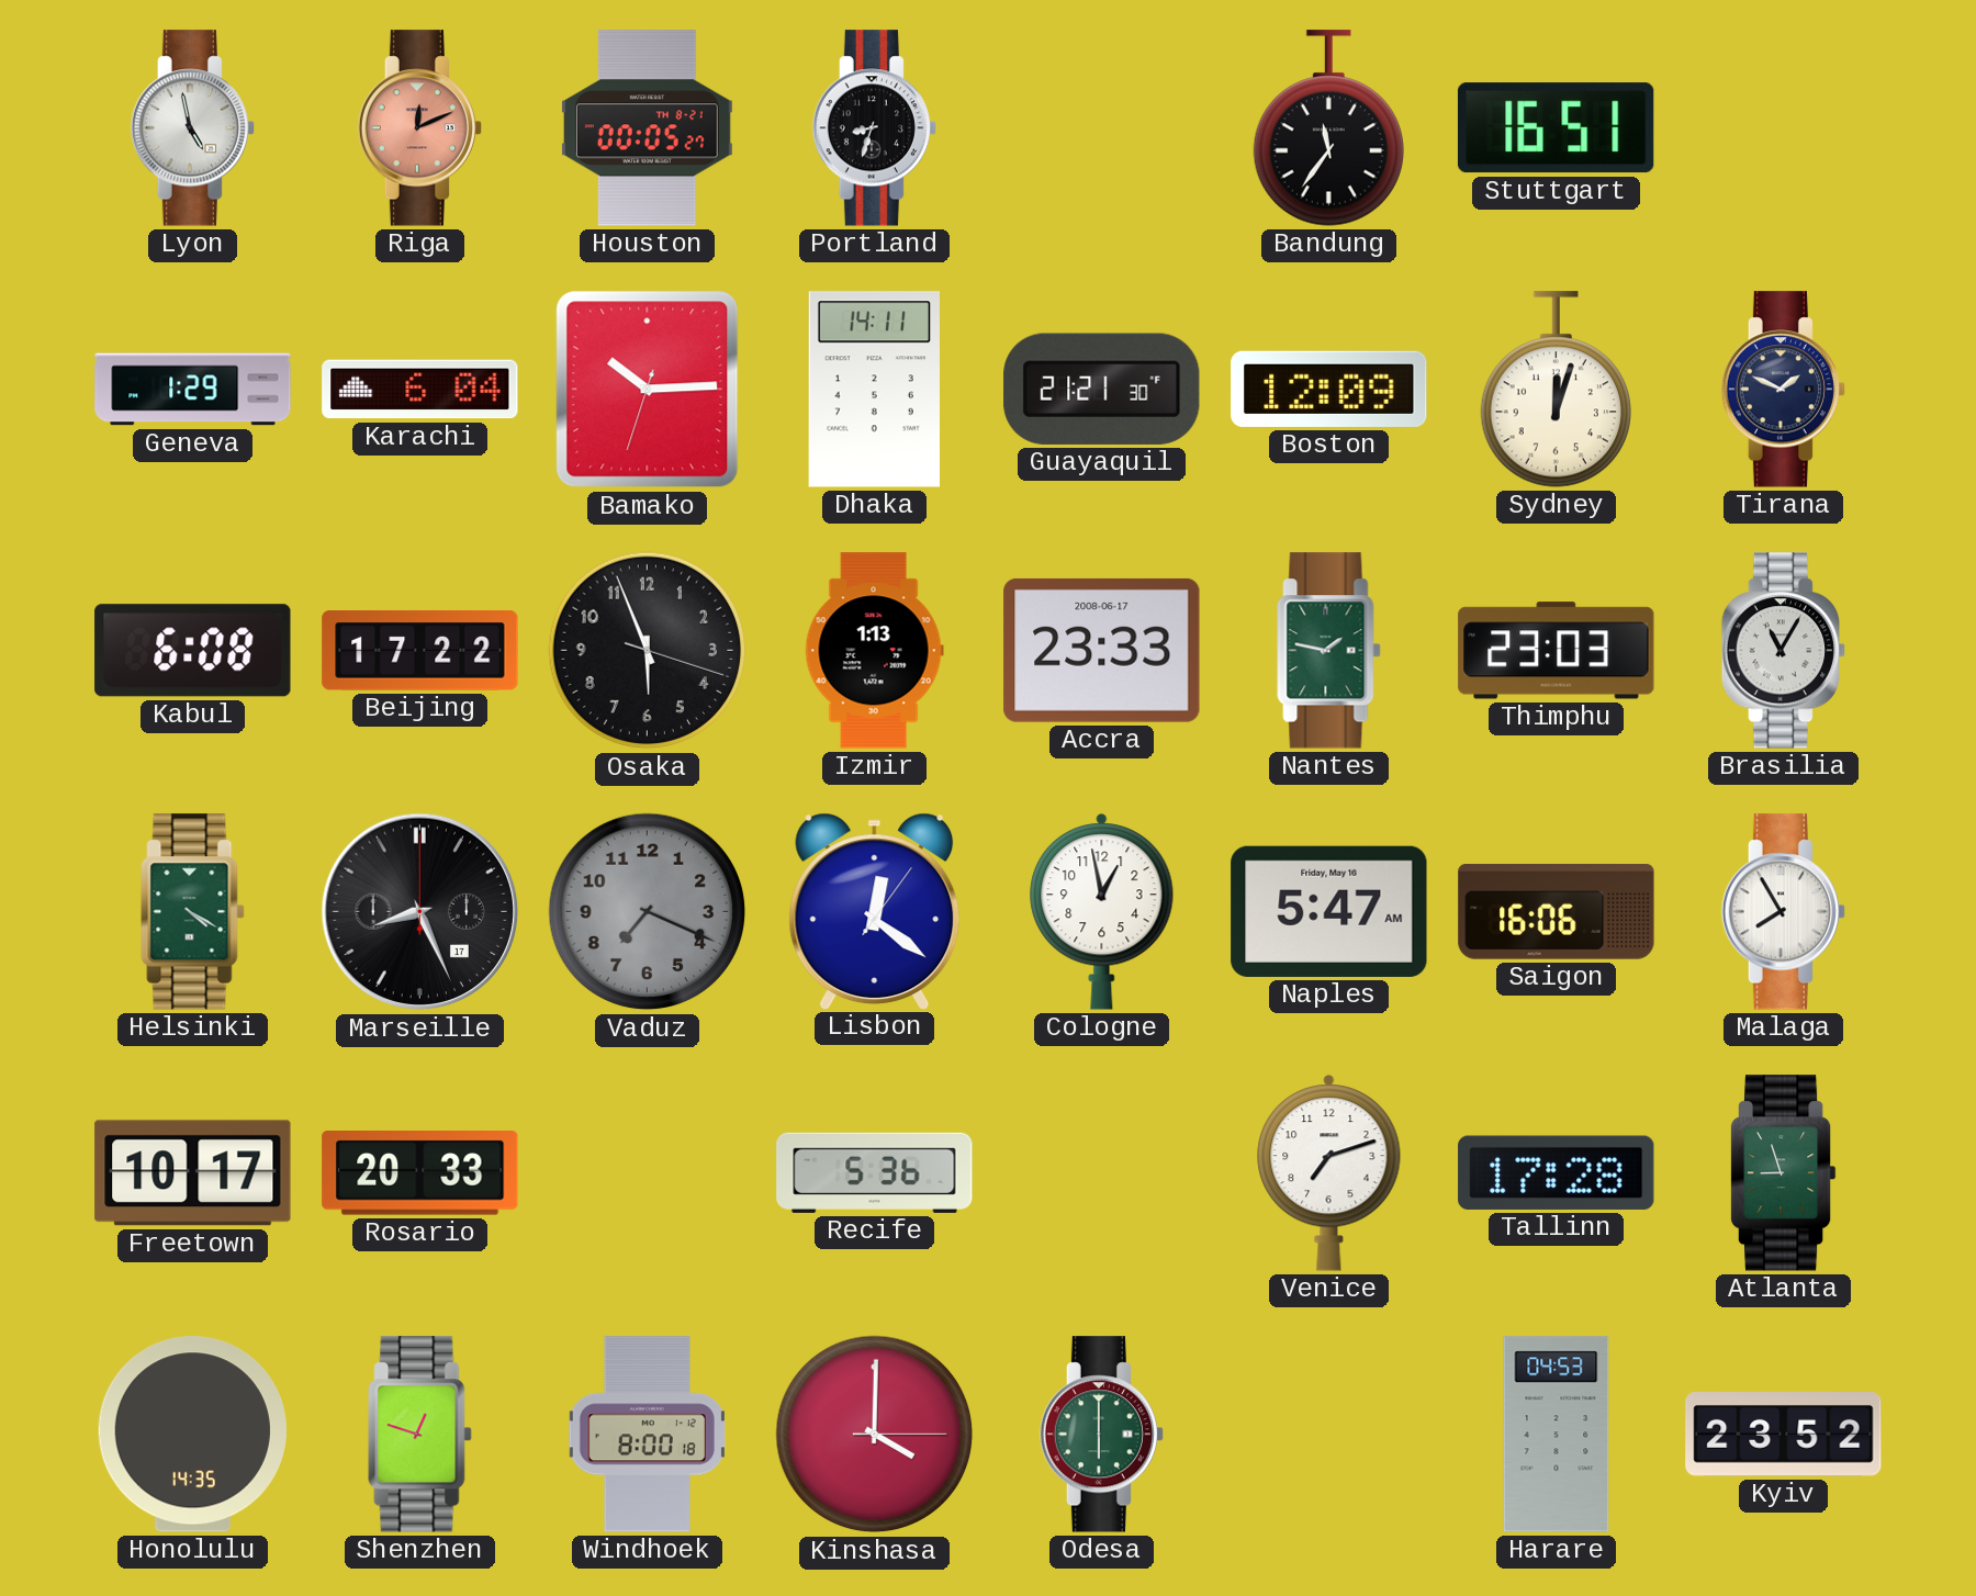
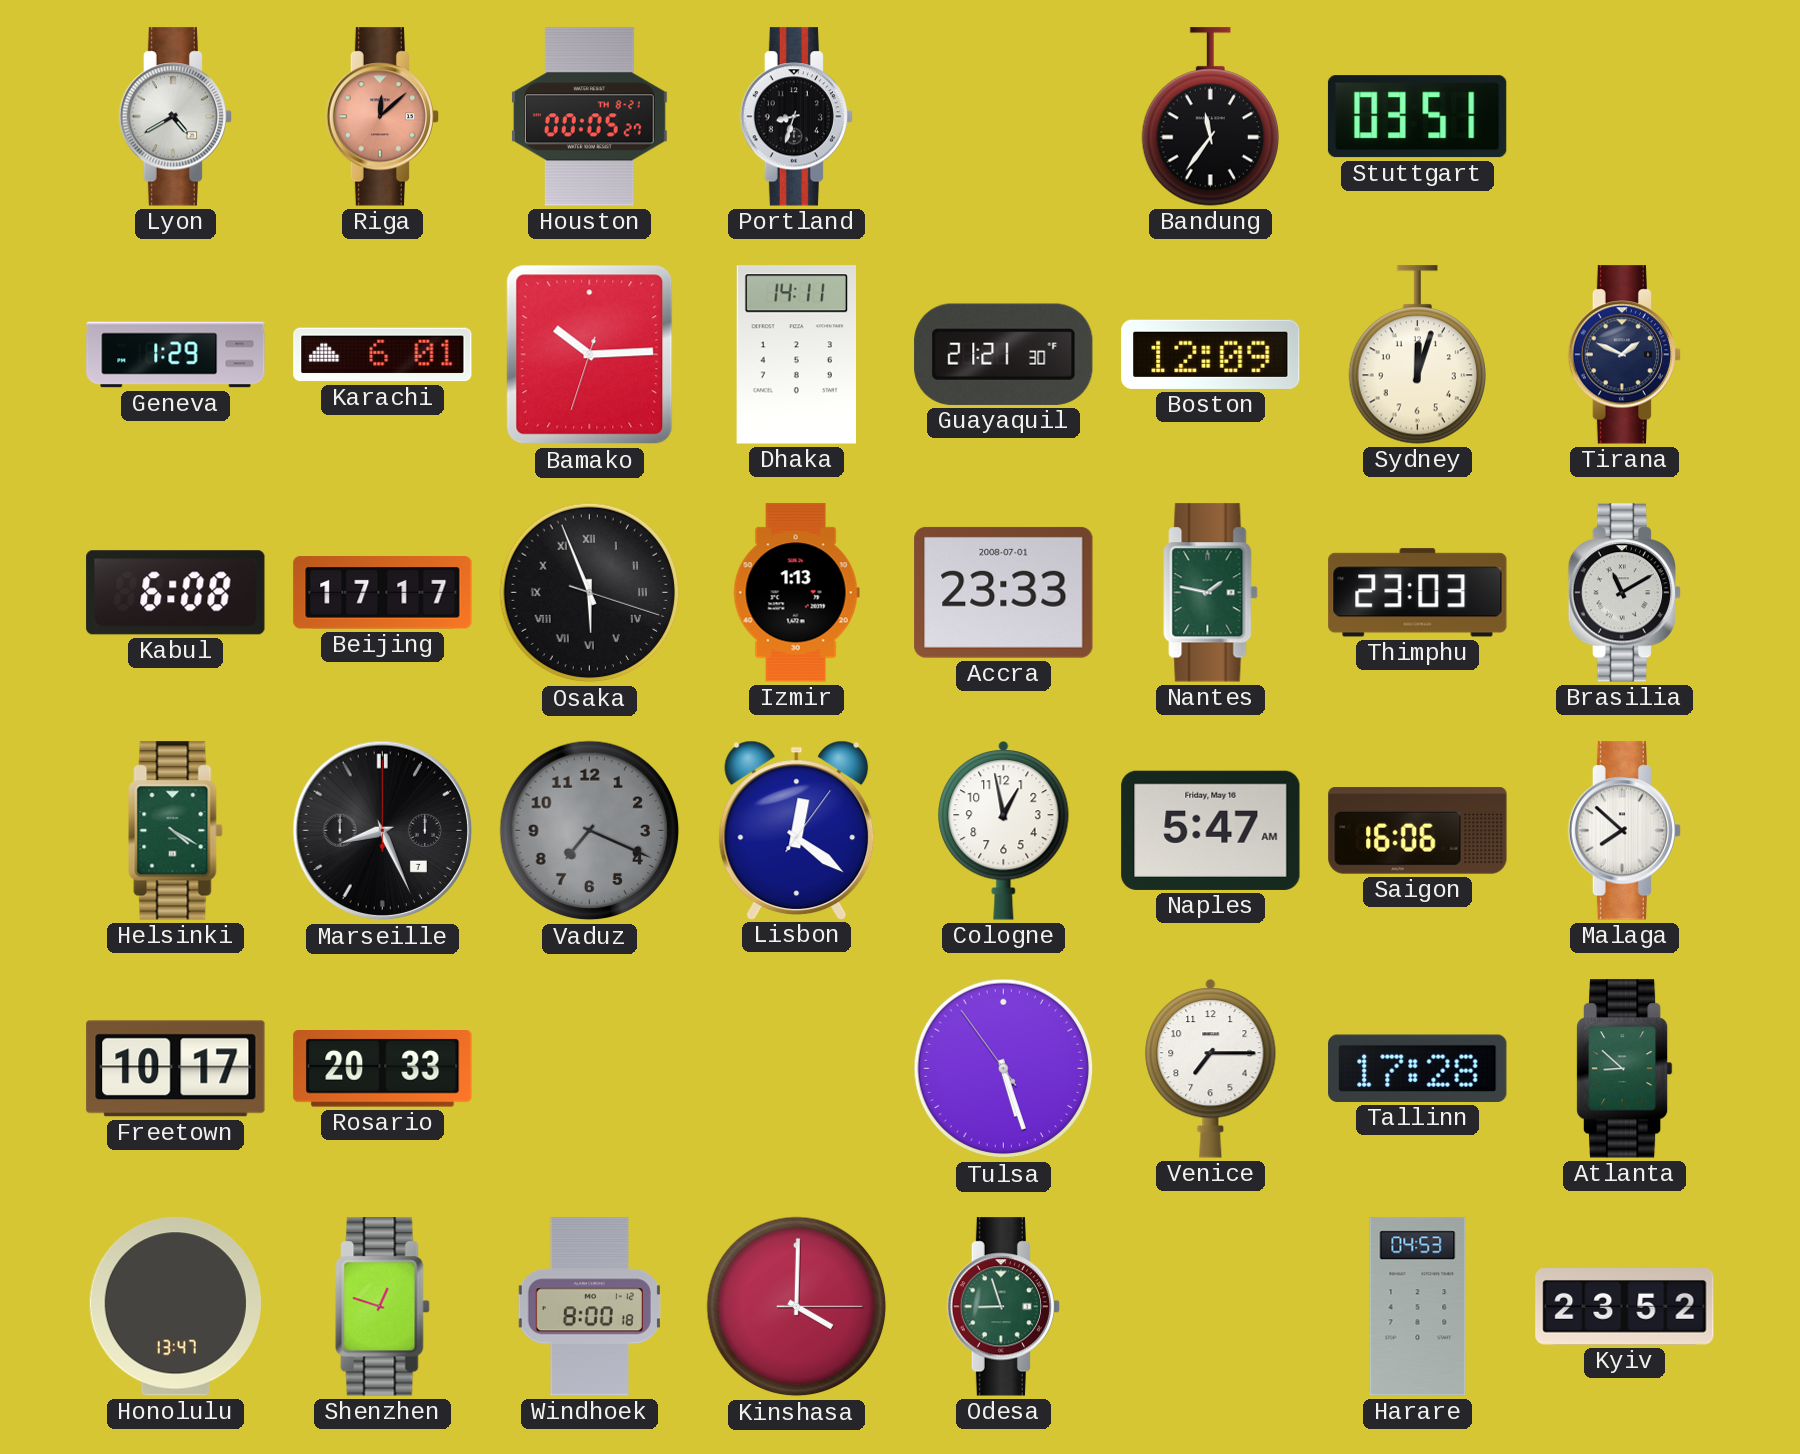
Lyon: 4:58 -> 4:40
Riga: 12:11 -> 12:08
Stuttgart: 16:51 -> 03:51
Karachi: 6:04 -> 6:01
Beijing: 17:22 -> 17:17
Osaka numerals: Arabic -> Roman
Accra date: 2008-06-17 -> 2008-07-01
Brasilia: 11:05 -> 11:10
Marseille date: 17 -> 7
Malaga: 7:55 -> 7:52
Recife: 5:36 -> none
Tulsa: none -> 5:26
Venice: 7:12 -> 7:15
Atlanta: 8:57 -> 8:52
Honolulu: 14:35 -> 13:47
Odesa: 6:00 -> 8:57
